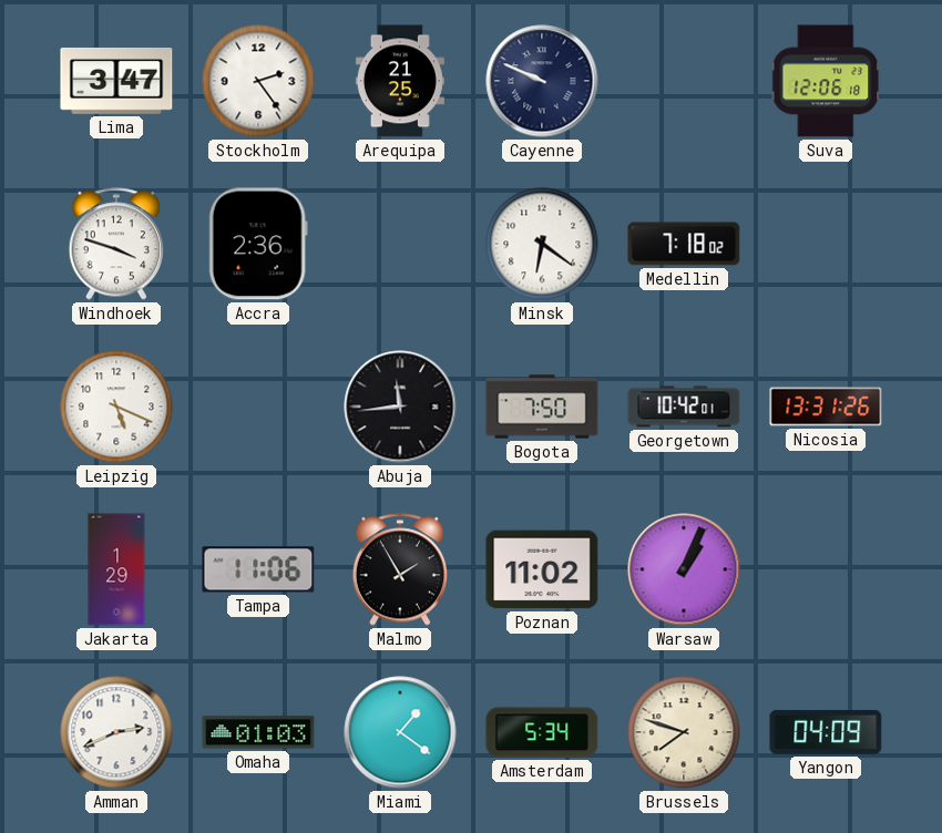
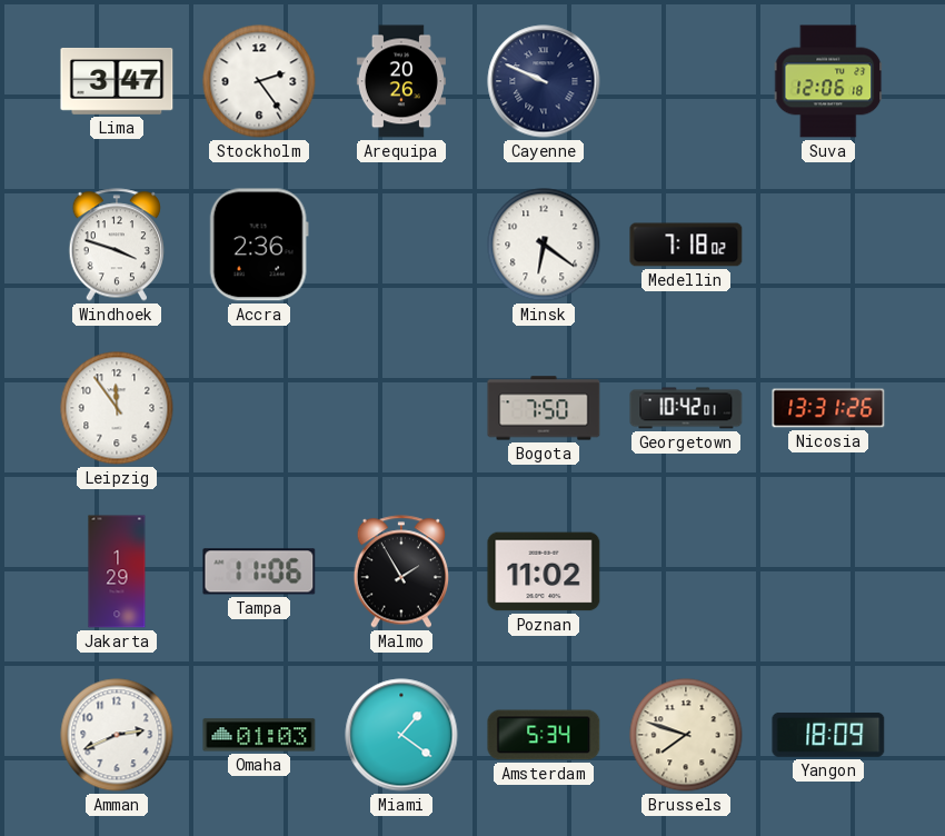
Arequipa: 21:25 -> 20:26
Leipzig: 5:19 -> 11:54
Abuja: 11:44 -> none
Warsaw: 1:04 -> none
Yangon: 04:09 -> 18:09
